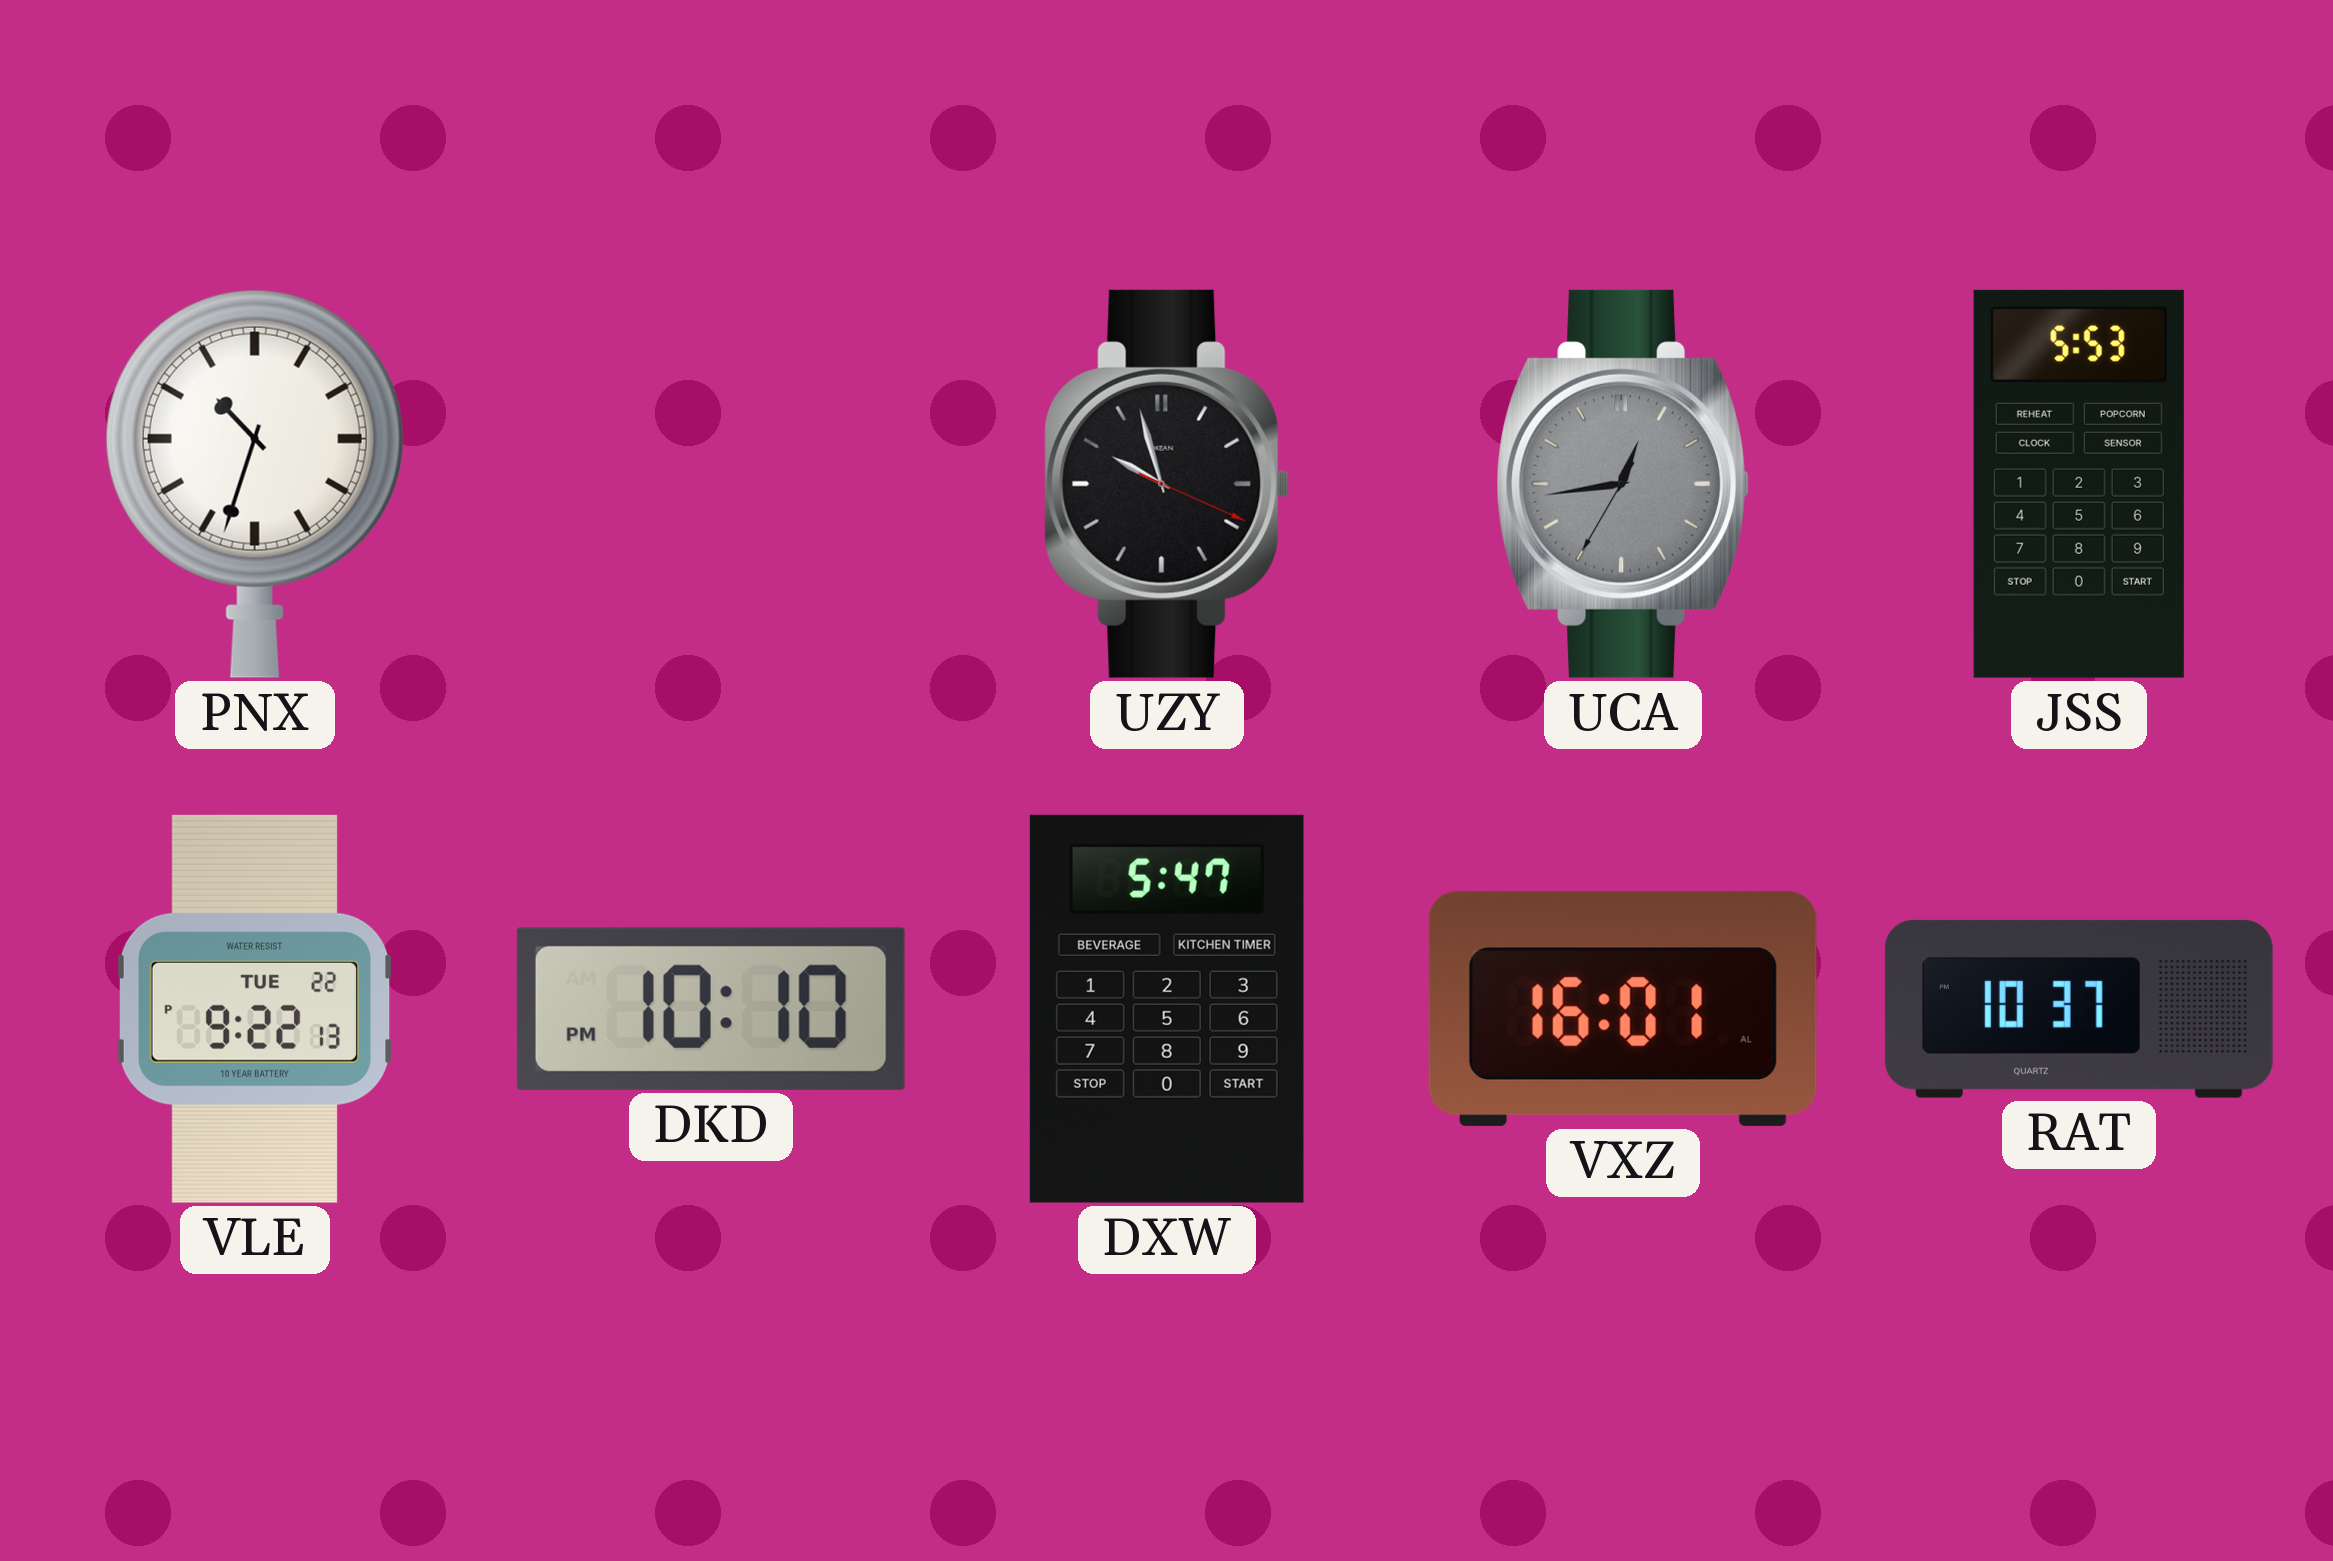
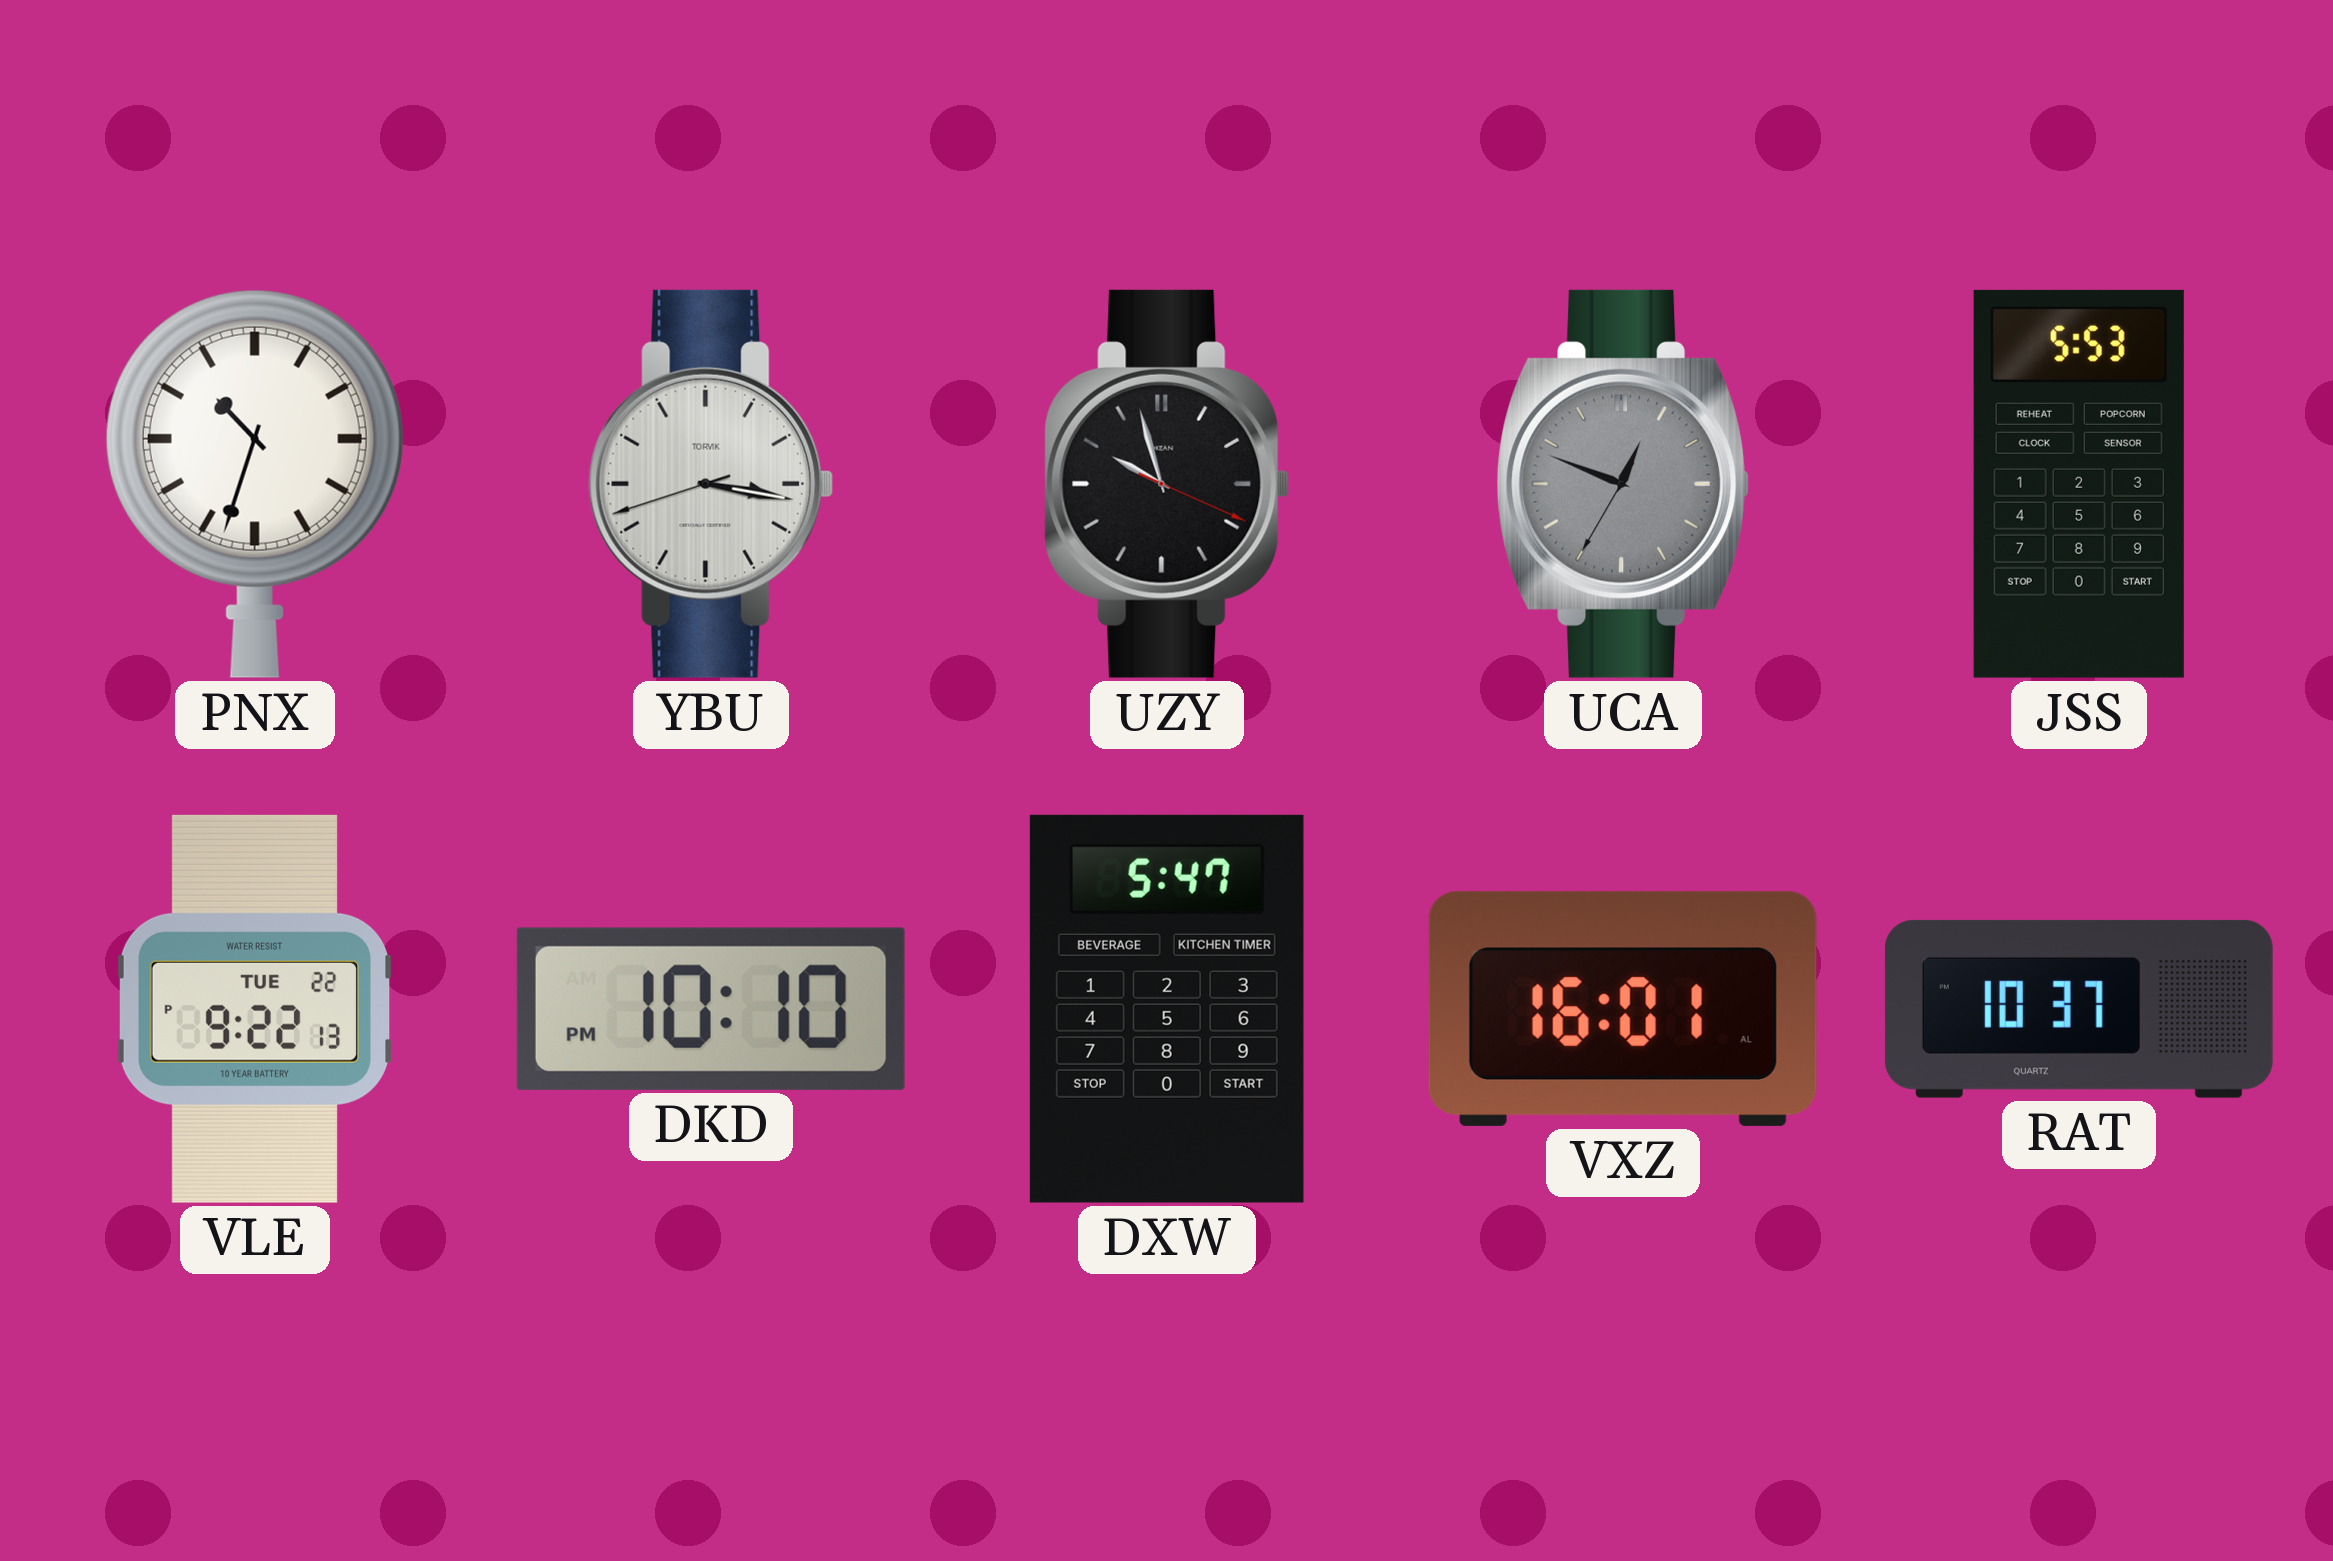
YBU: none -> 3:16
UCA: 12:43 -> 12:48
